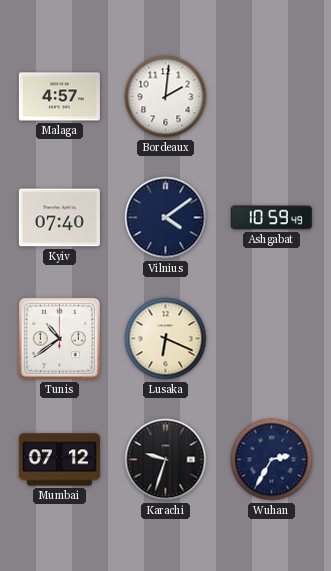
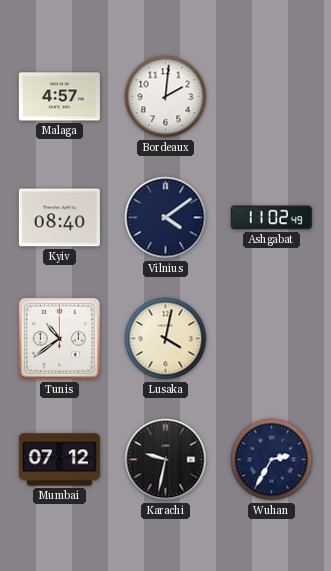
Kyiv: 07:40 -> 08:40
Ashgabat: 10:59 -> 11:02
Lusaka: 6:19 -> 4:02
Karachi: 9:33 -> 9:32
